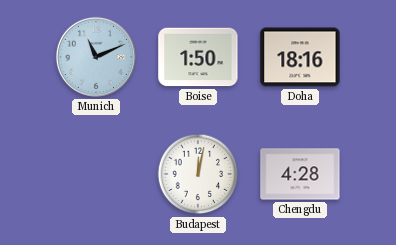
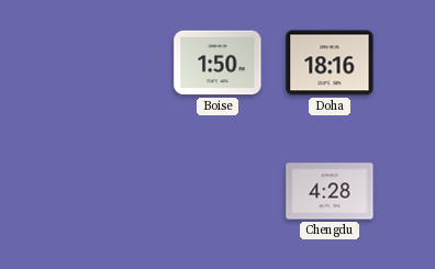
Munich: 11:11 -> none
Budapest: 12:02 -> none
